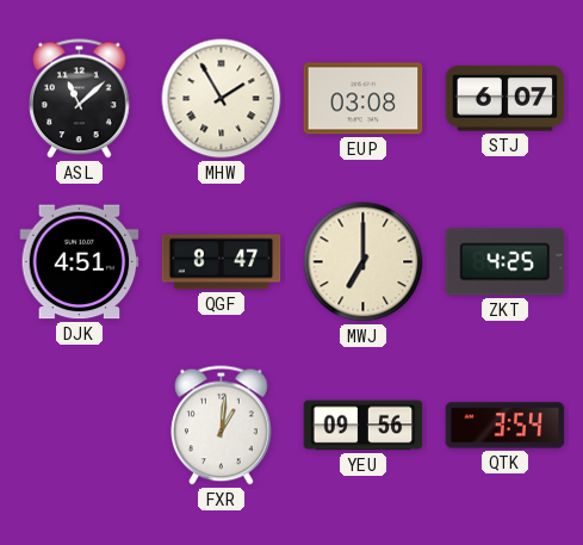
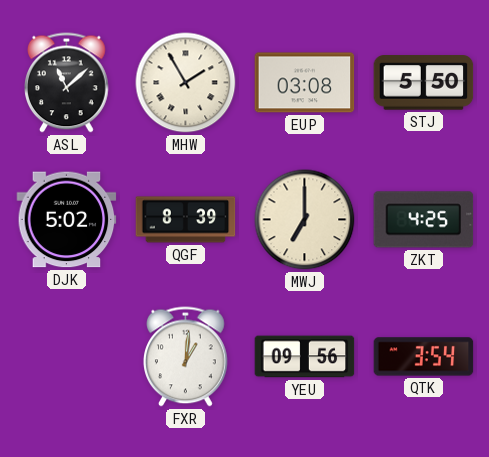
STJ: 6:07 -> 5:50
DJK: 4:51 -> 5:02
QGF: 8:47 -> 8:39
